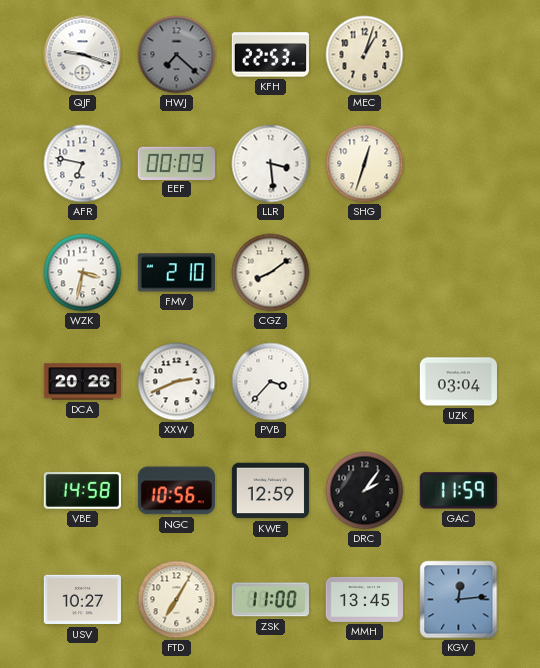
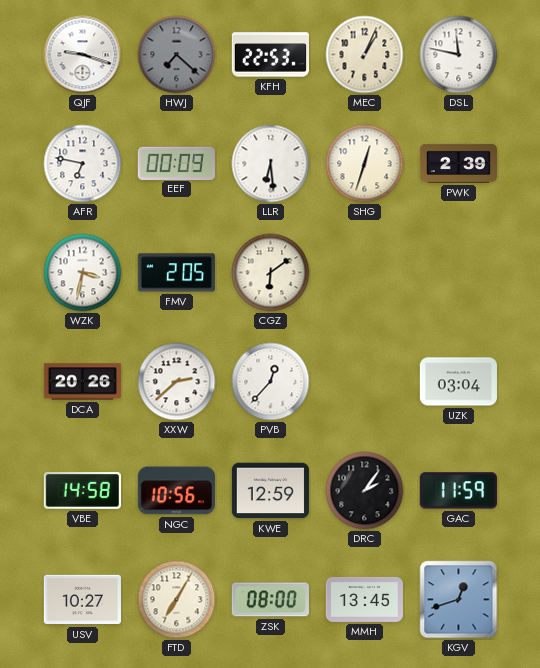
MEC: 1:03 -> 1:04
DSL: none -> 11:47
LLR: 3:29 -> 6:29
PWK: none -> 2:39
FMV: 2:10 -> 2:05
CGZ: 8:09 -> 6:09
XXW: 2:41 -> 2:38
PVB: 3:37 -> 12:37
ZSK: 11:00 -> 08:00
KGV: 12:14 -> 12:42
